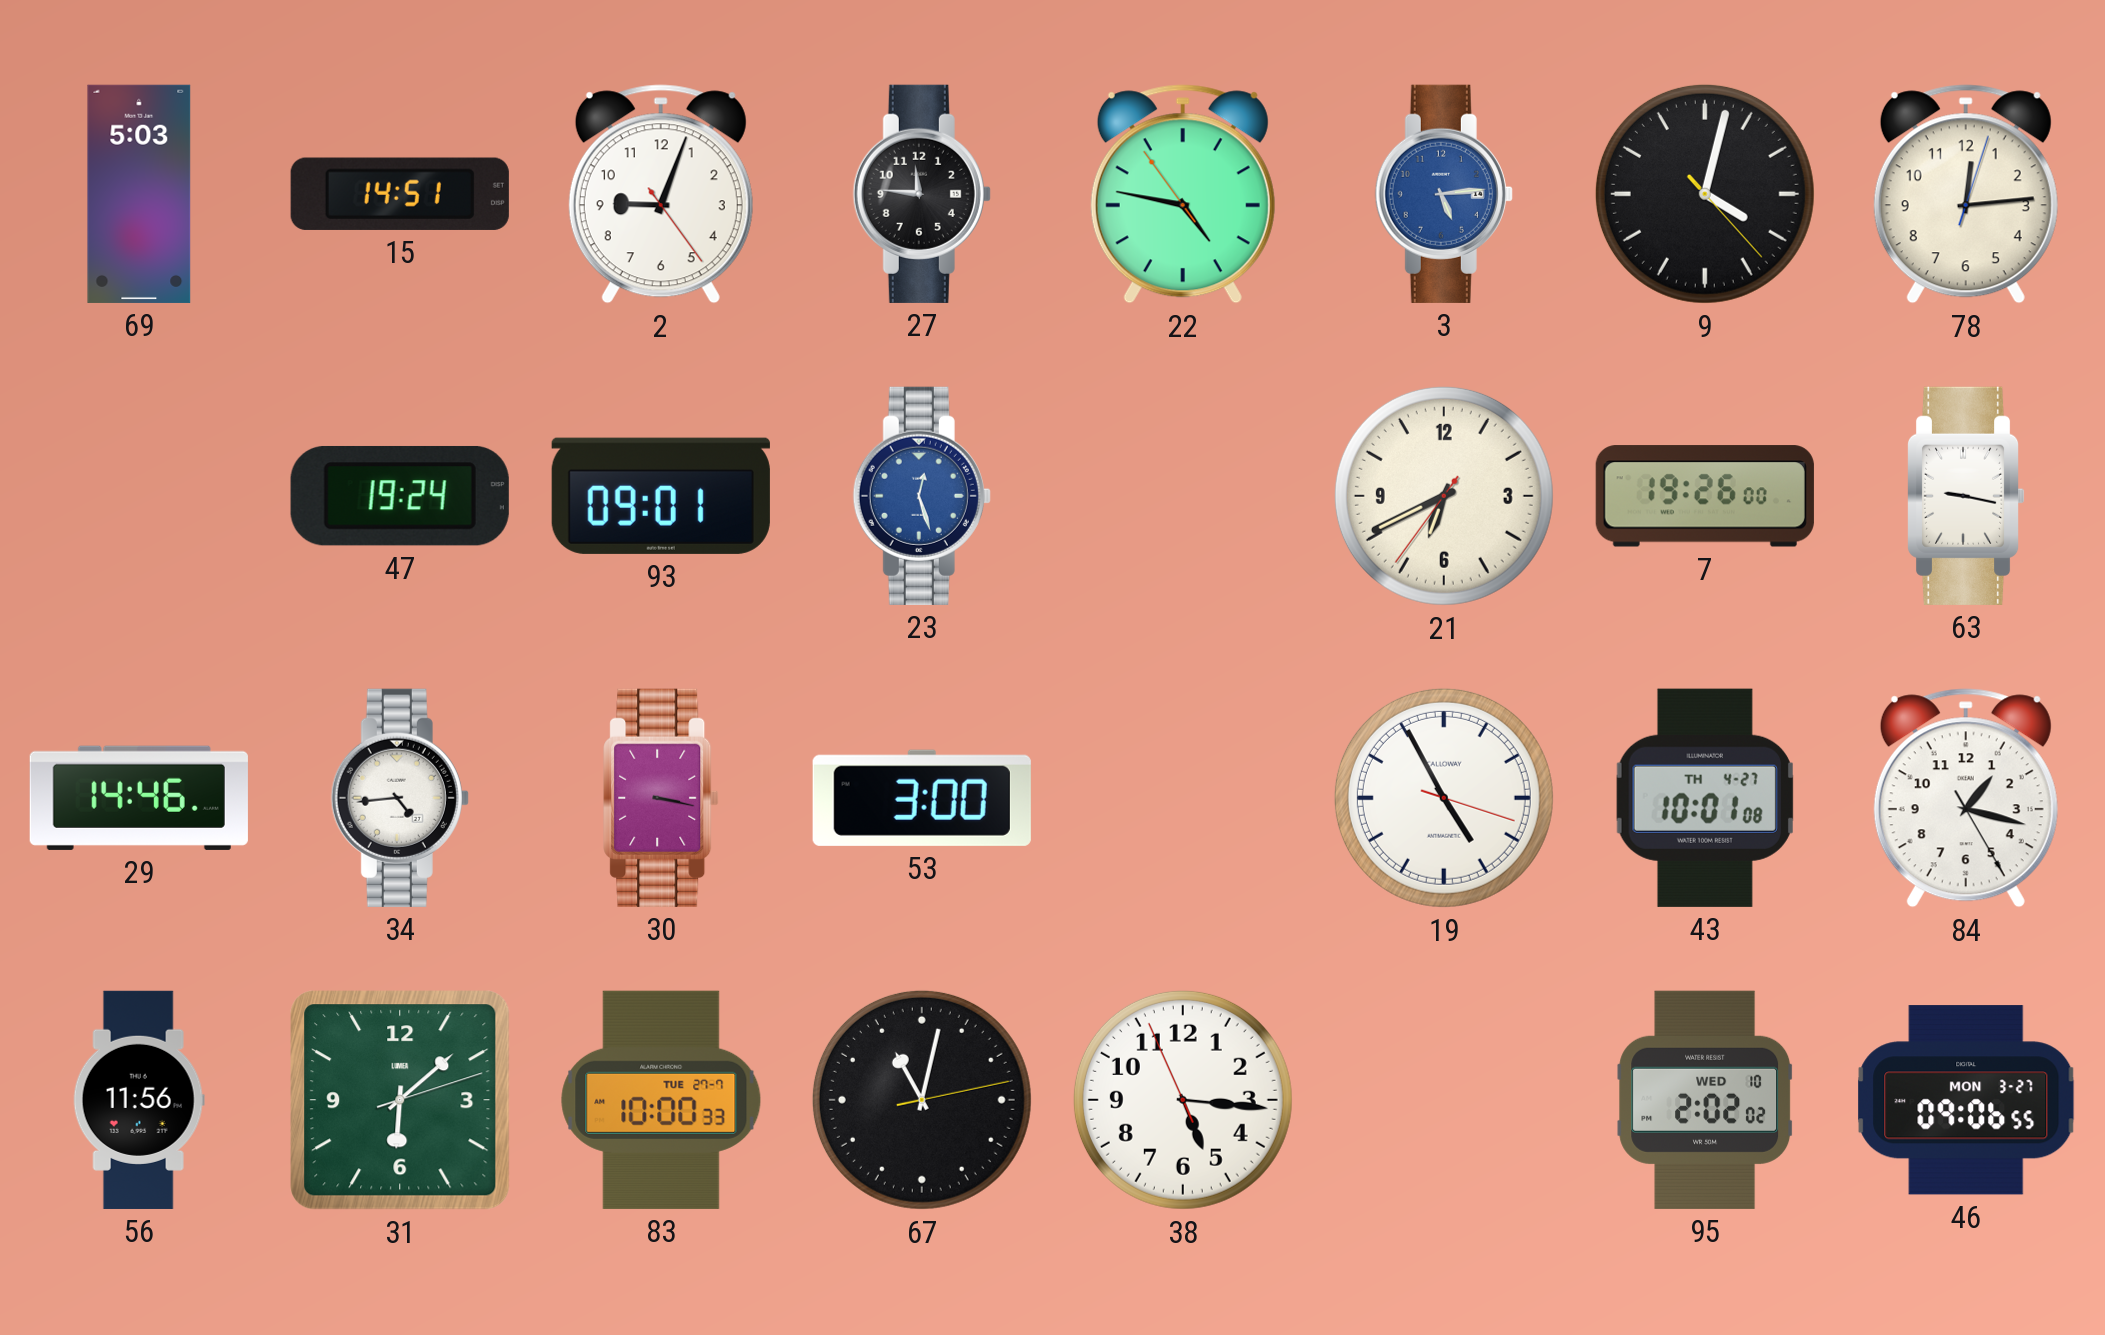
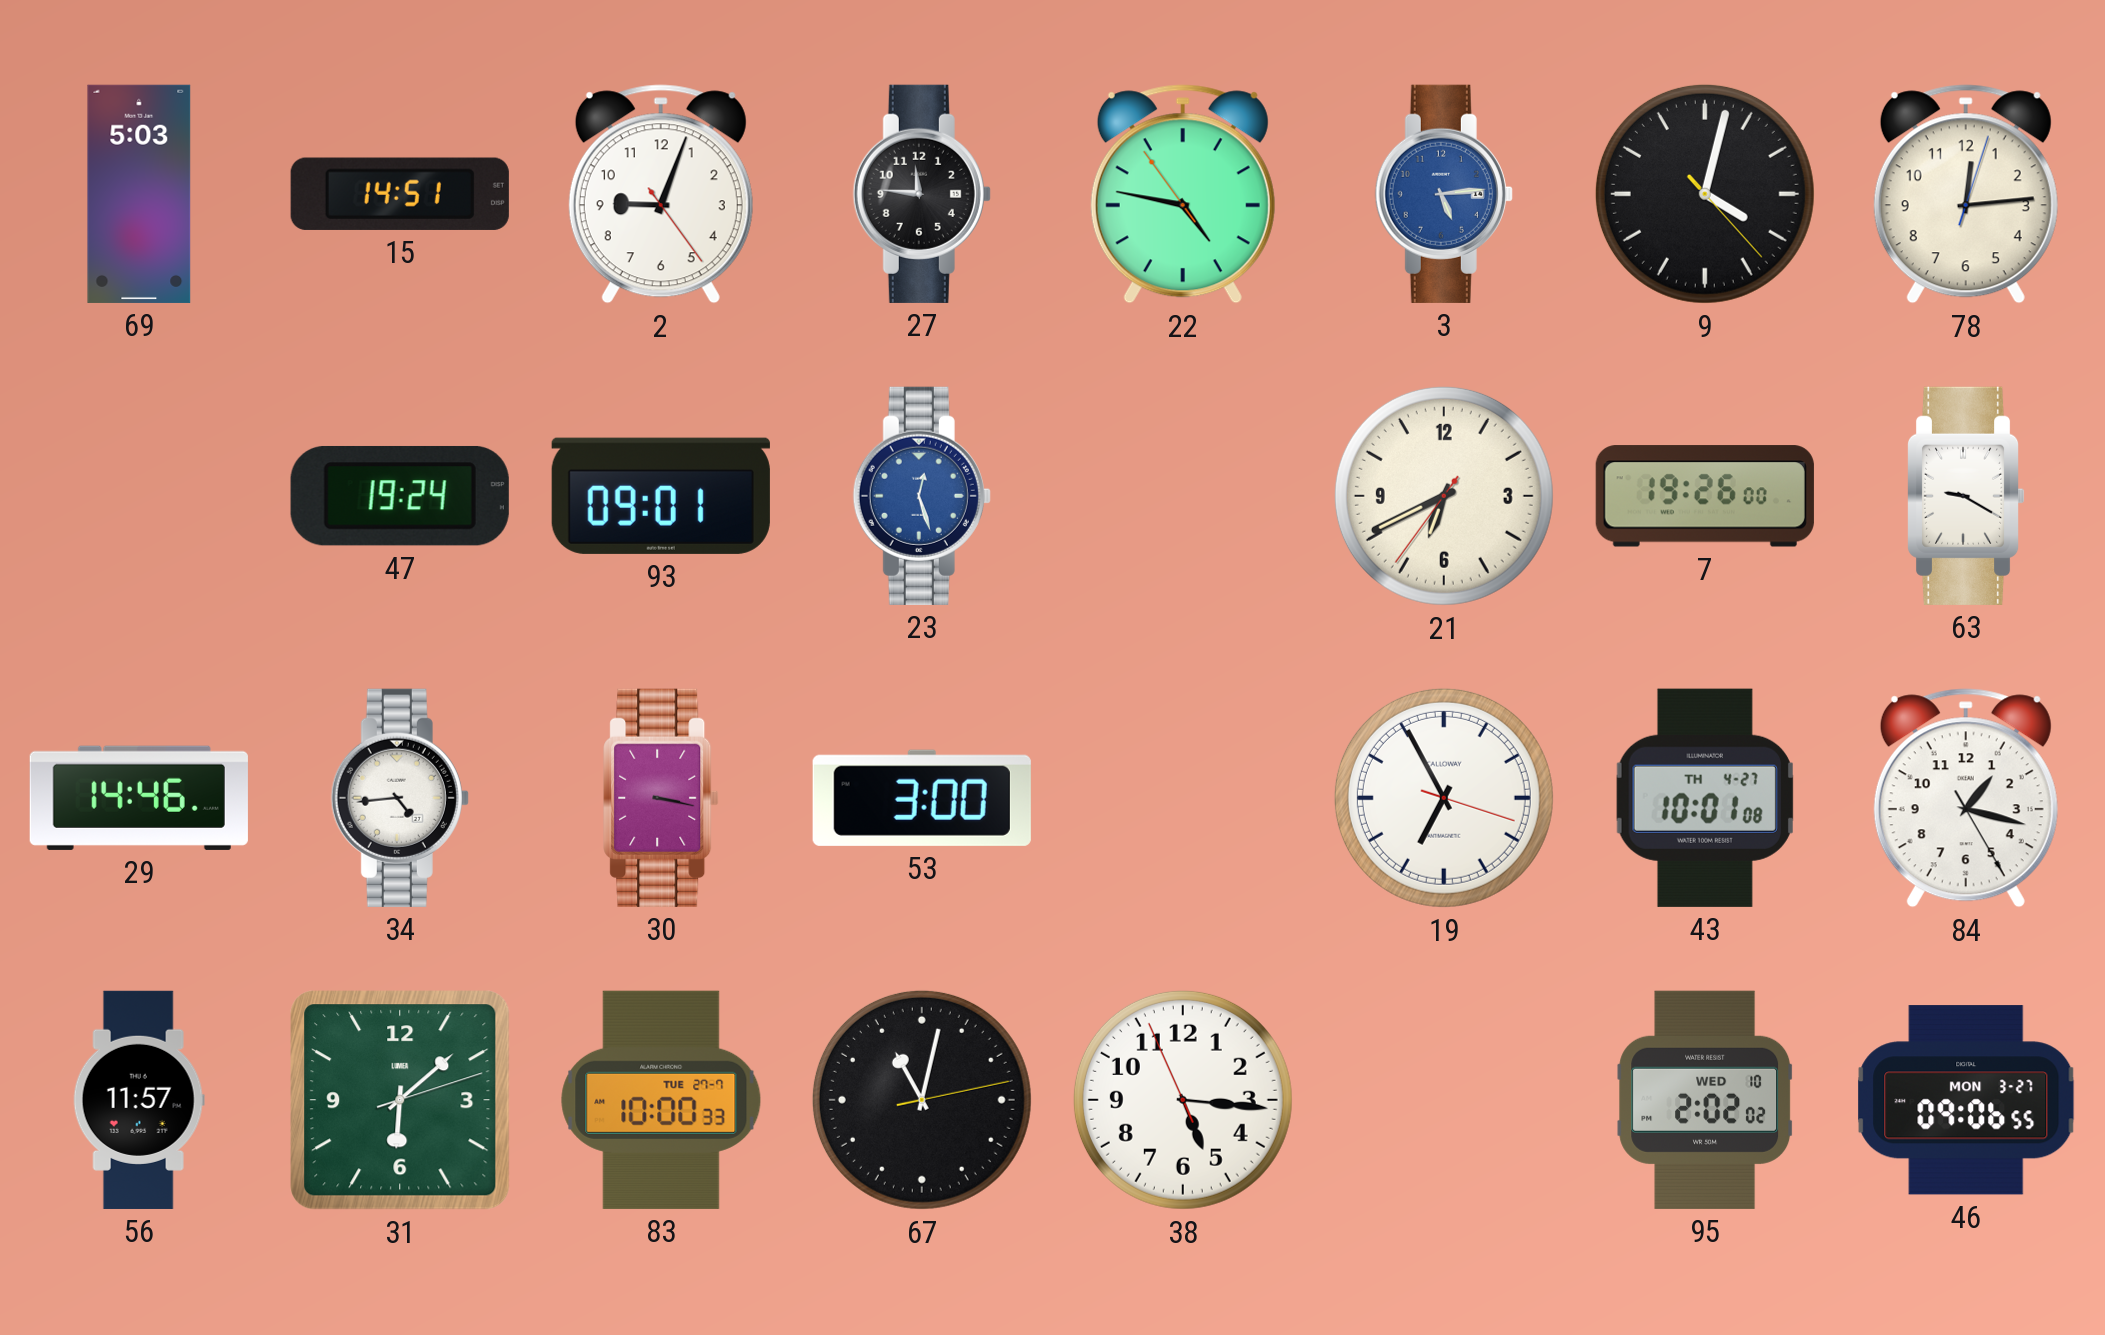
63: 9:17 -> 9:20
19: 4:55 -> 6:55
56: 11:56 -> 11:57
